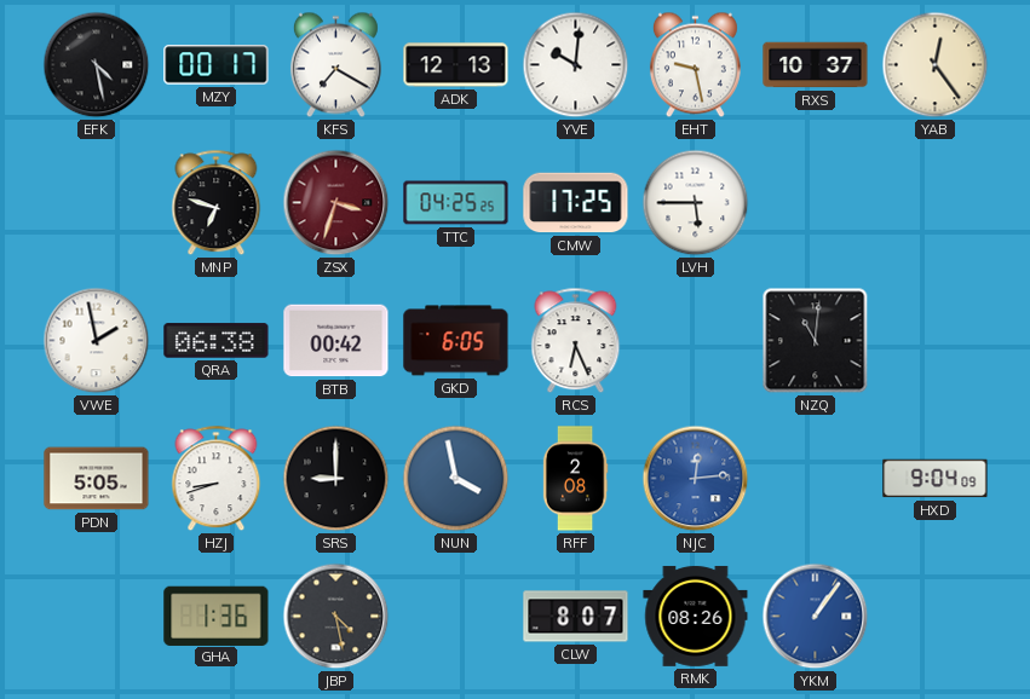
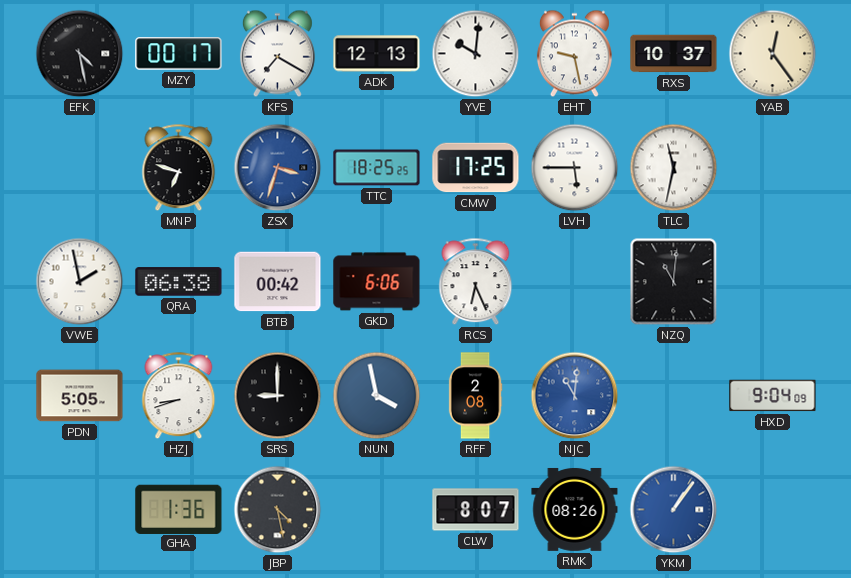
ZSX dial: burgundy -> blue
TTC: 04:25 -> 18:25
TLC: none -> 11:32
GKD: 6:05 -> 6:06
NJC: 12:14 -> 11:01
